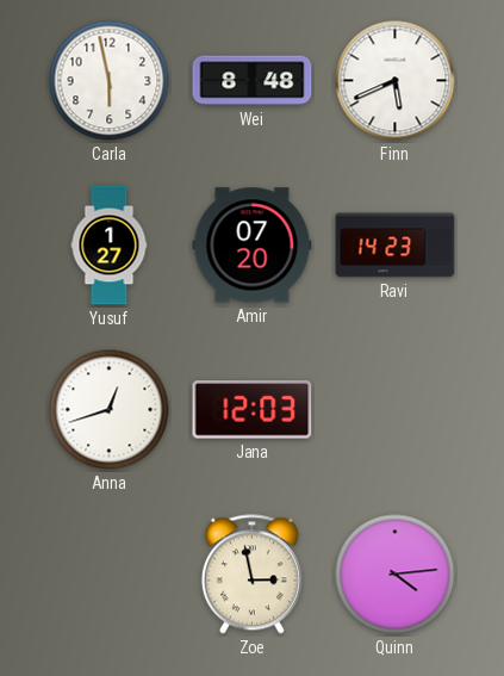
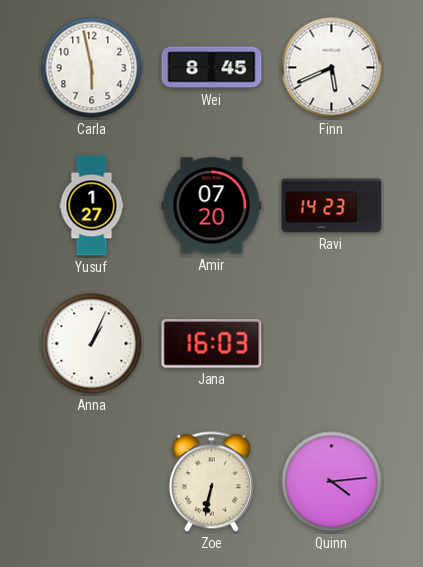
Wei: 8:48 -> 8:45
Anna: 12:42 -> 1:04
Jana: 12:03 -> 16:03
Zoe: 2:58 -> 6:32
